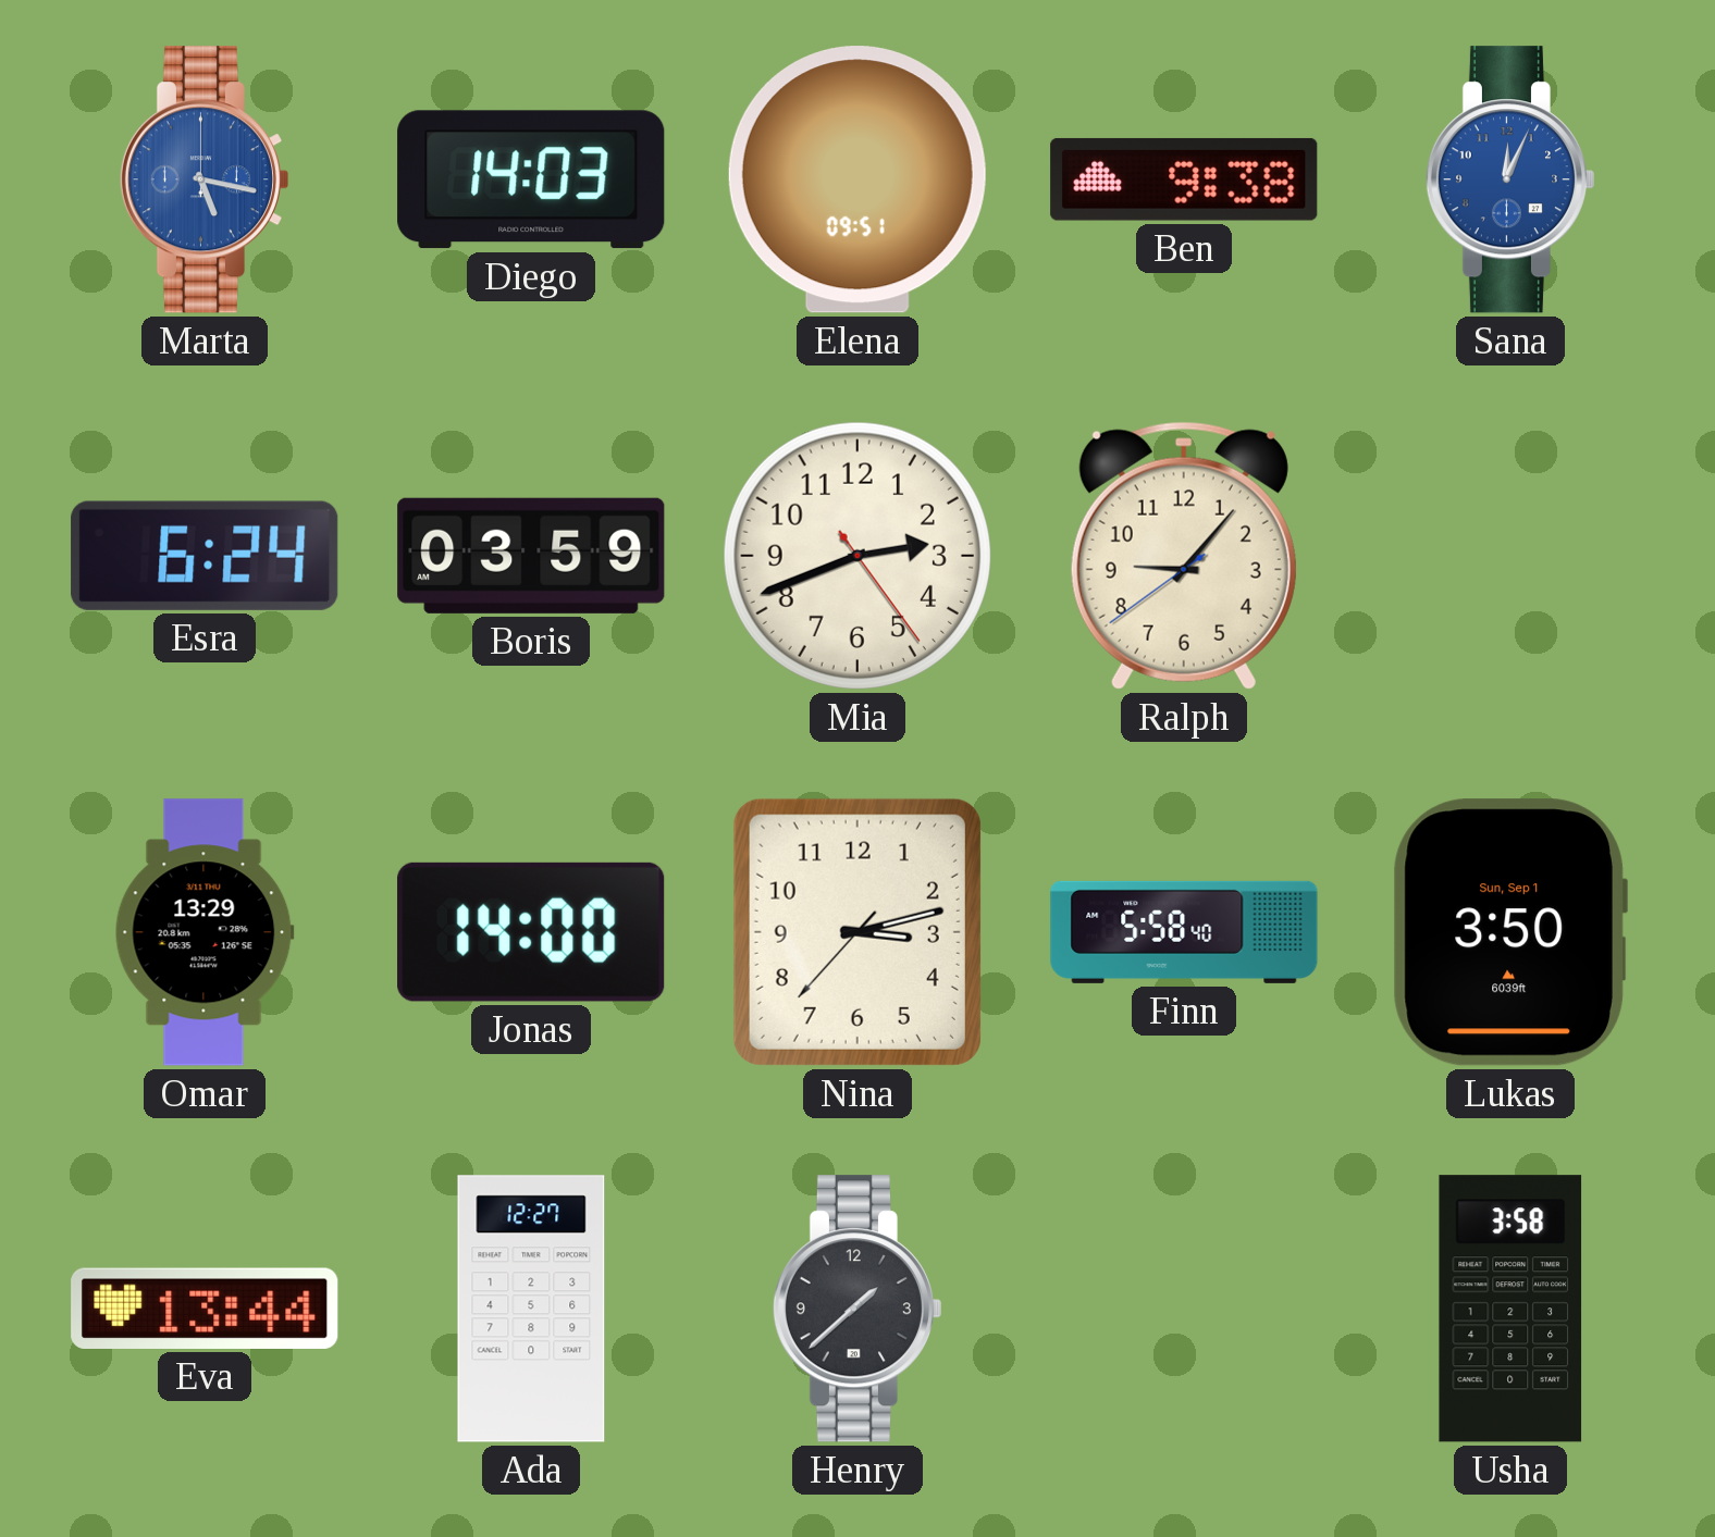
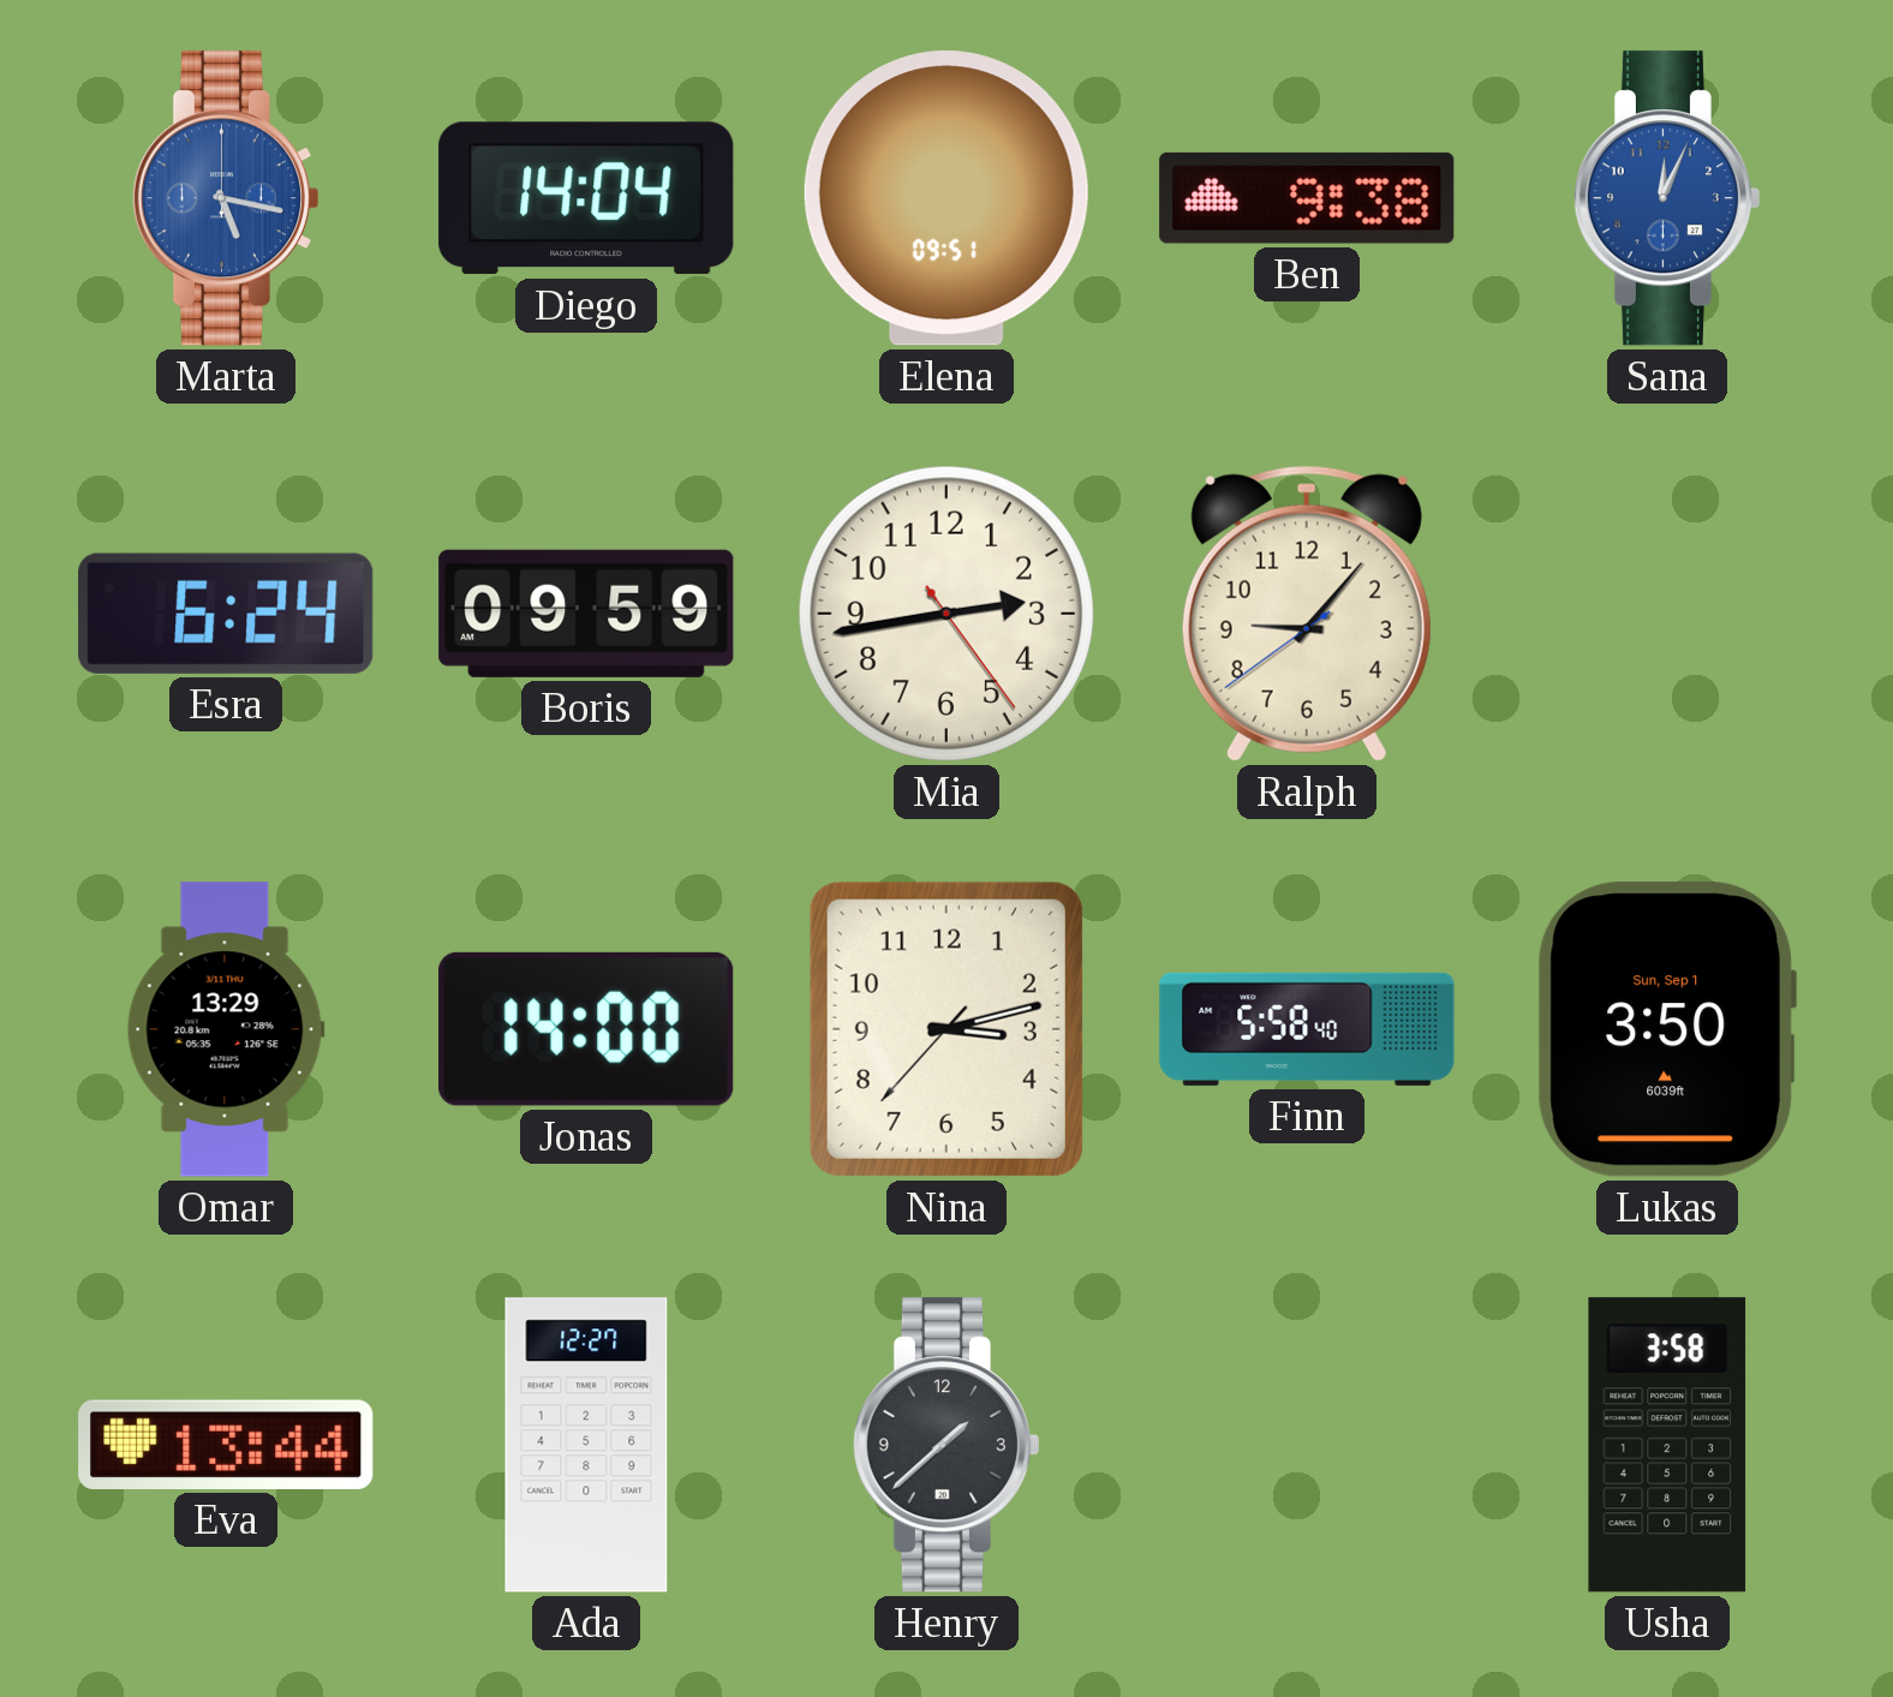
Diego: 14:03 -> 14:04
Boris: 03:59 -> 09:59
Mia: 2:41 -> 2:43
